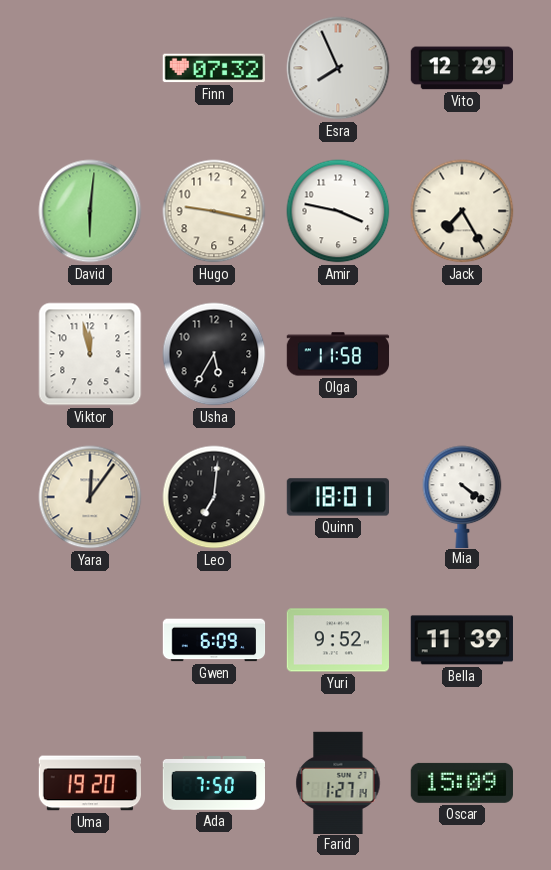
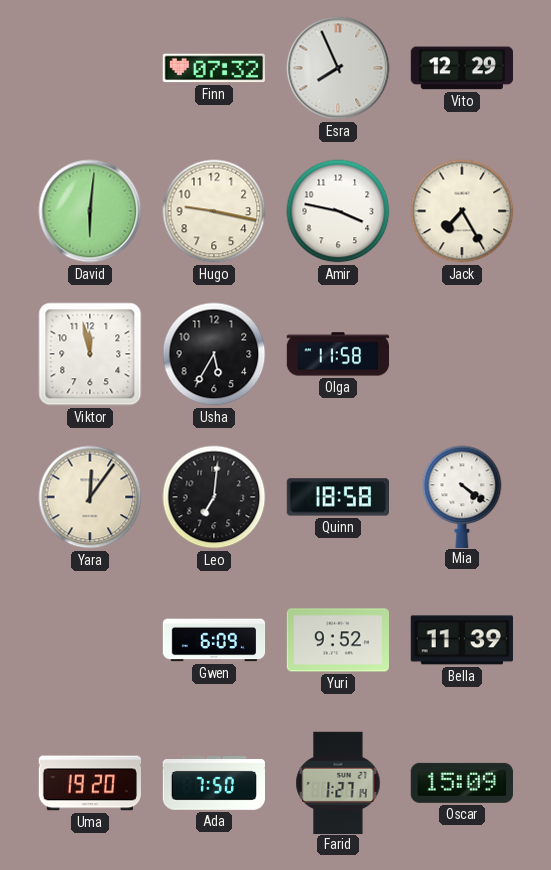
Quinn: 18:01 -> 18:58
